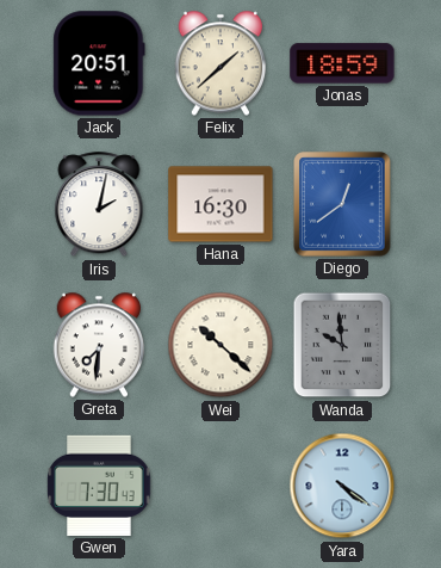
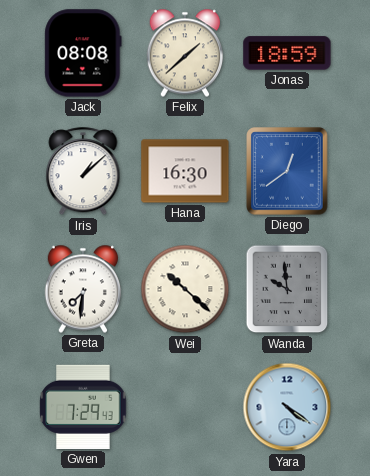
Jack: 20:51 -> 08:08
Iris: 2:02 -> 1:08
Gwen: 7:30 -> 7:29
